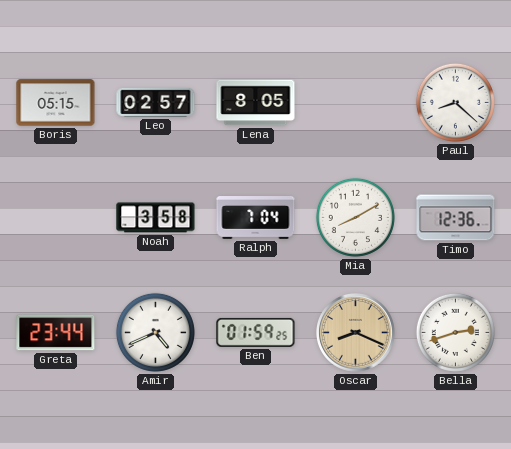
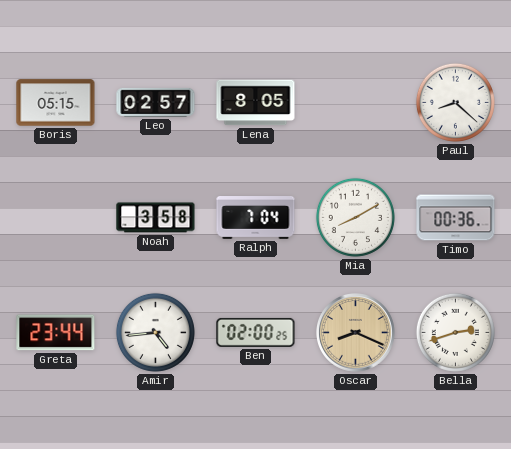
Timo: 12:36 -> 00:36
Amir: 4:41 -> 4:44
Ben: 01:59 -> 02:00
